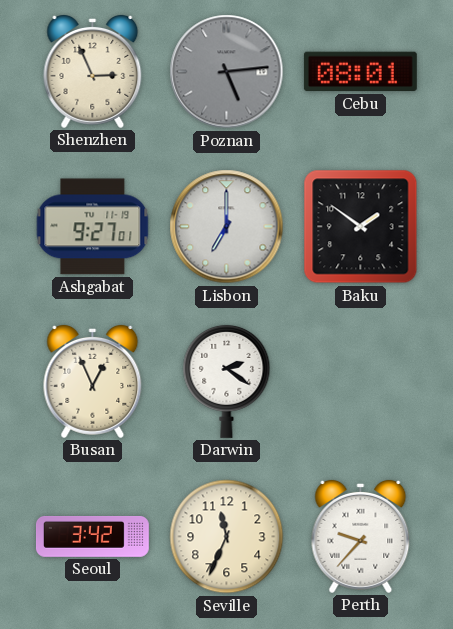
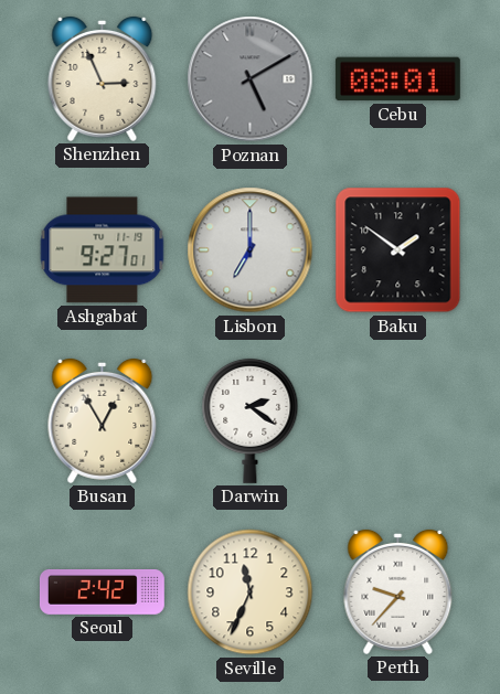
Poznan: 5:14 -> 5:10
Busan: 12:56 -> 12:55
Seoul: 3:42 -> 2:42
